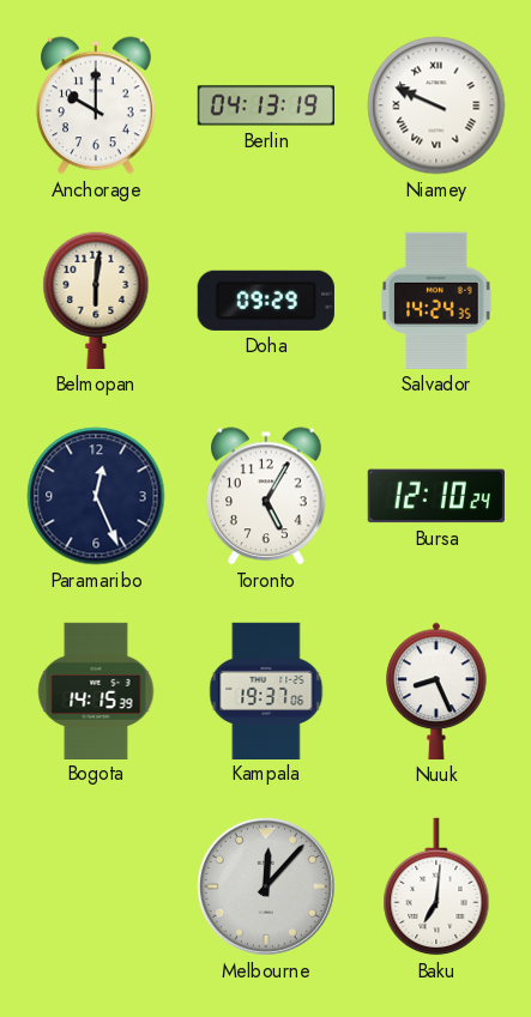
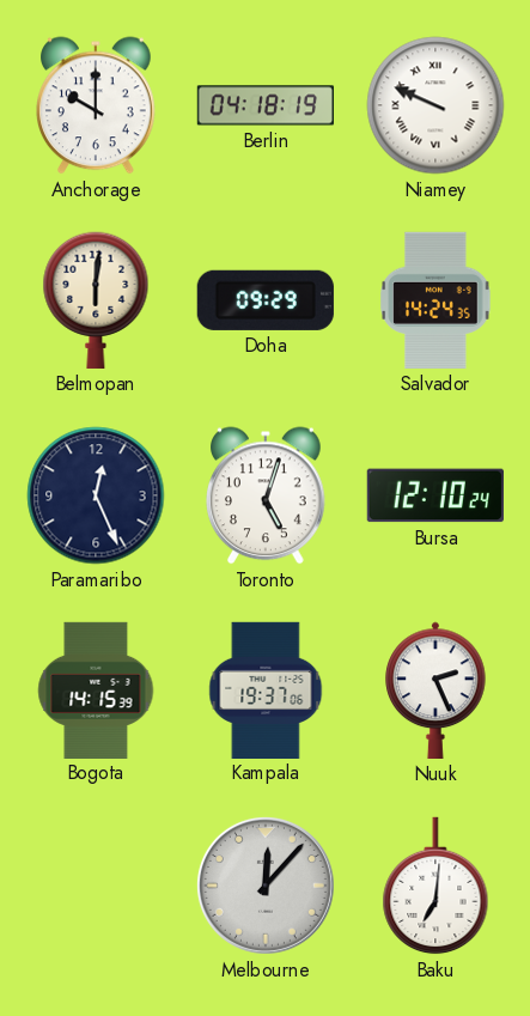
Berlin: 04:13 -> 04:18
Toronto: 5:05 -> 5:03
Nuuk: 8:26 -> 2:26
